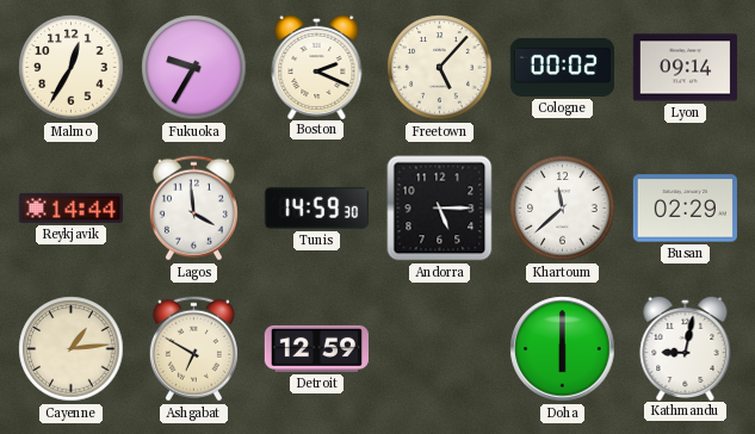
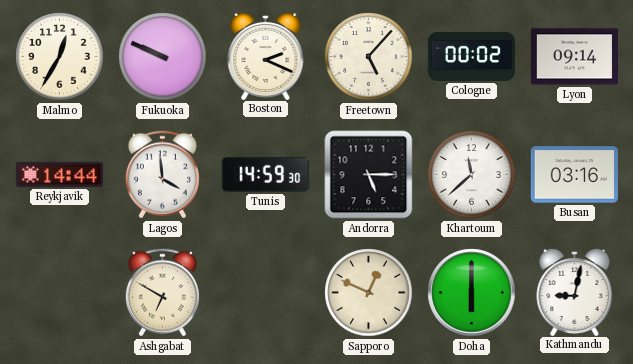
Fukuoka: 9:35 -> 9:49
Busan: 02:29 -> 03:16
Cayenne: 1:14 -> none
Detroit: 12:59 -> none
Sapporo: none -> 12:49
